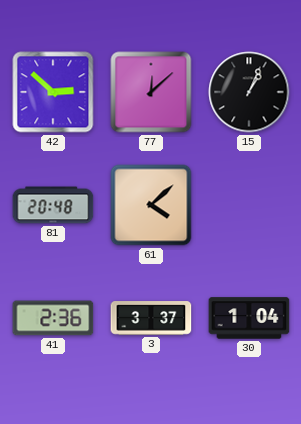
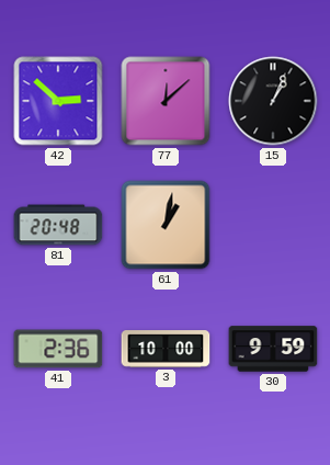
61: 4:08 -> 1:02
3: 3:37 -> 10:00
30: 1:04 -> 9:59
